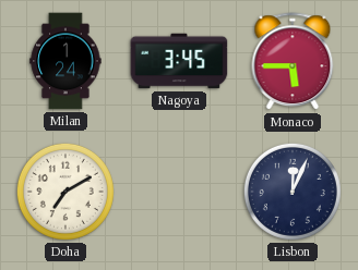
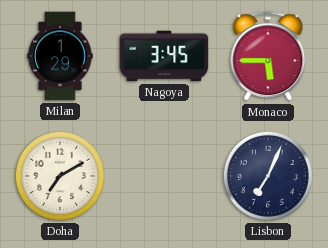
Milan: 1:24 -> 1:29
Lisbon: 12:04 -> 7:04
